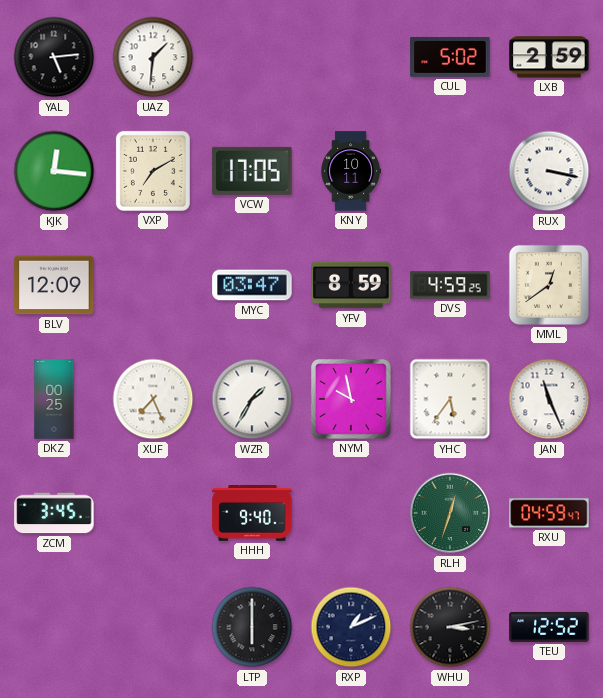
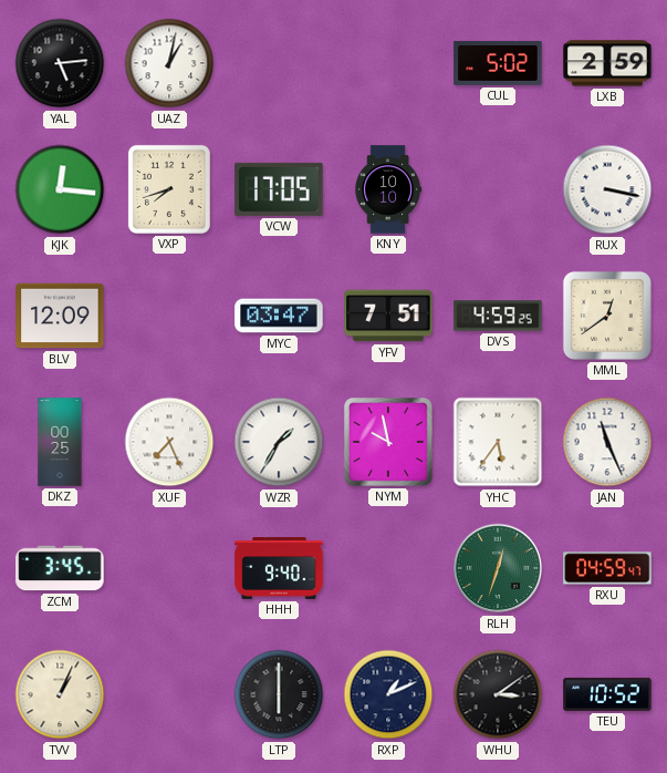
UAZ: 1:31 -> 1:02
VXP: 7:10 -> 7:42
KNY: 10:11 -> 10:10
YFV: 8:59 -> 7:51
TVV: none -> 1:04
WHU: 3:13 -> 3:09
TEU: 12:52 -> 10:52
